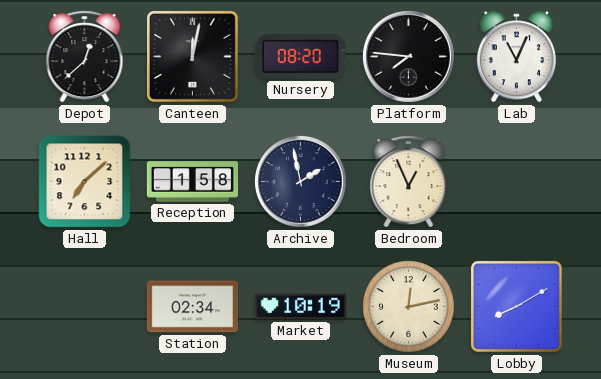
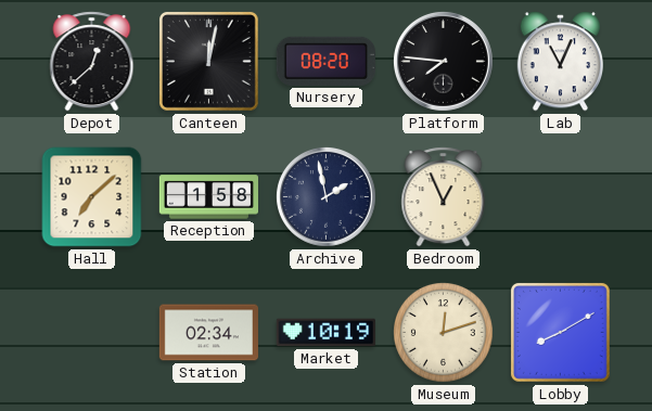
Museum: 12:13 -> 12:12
